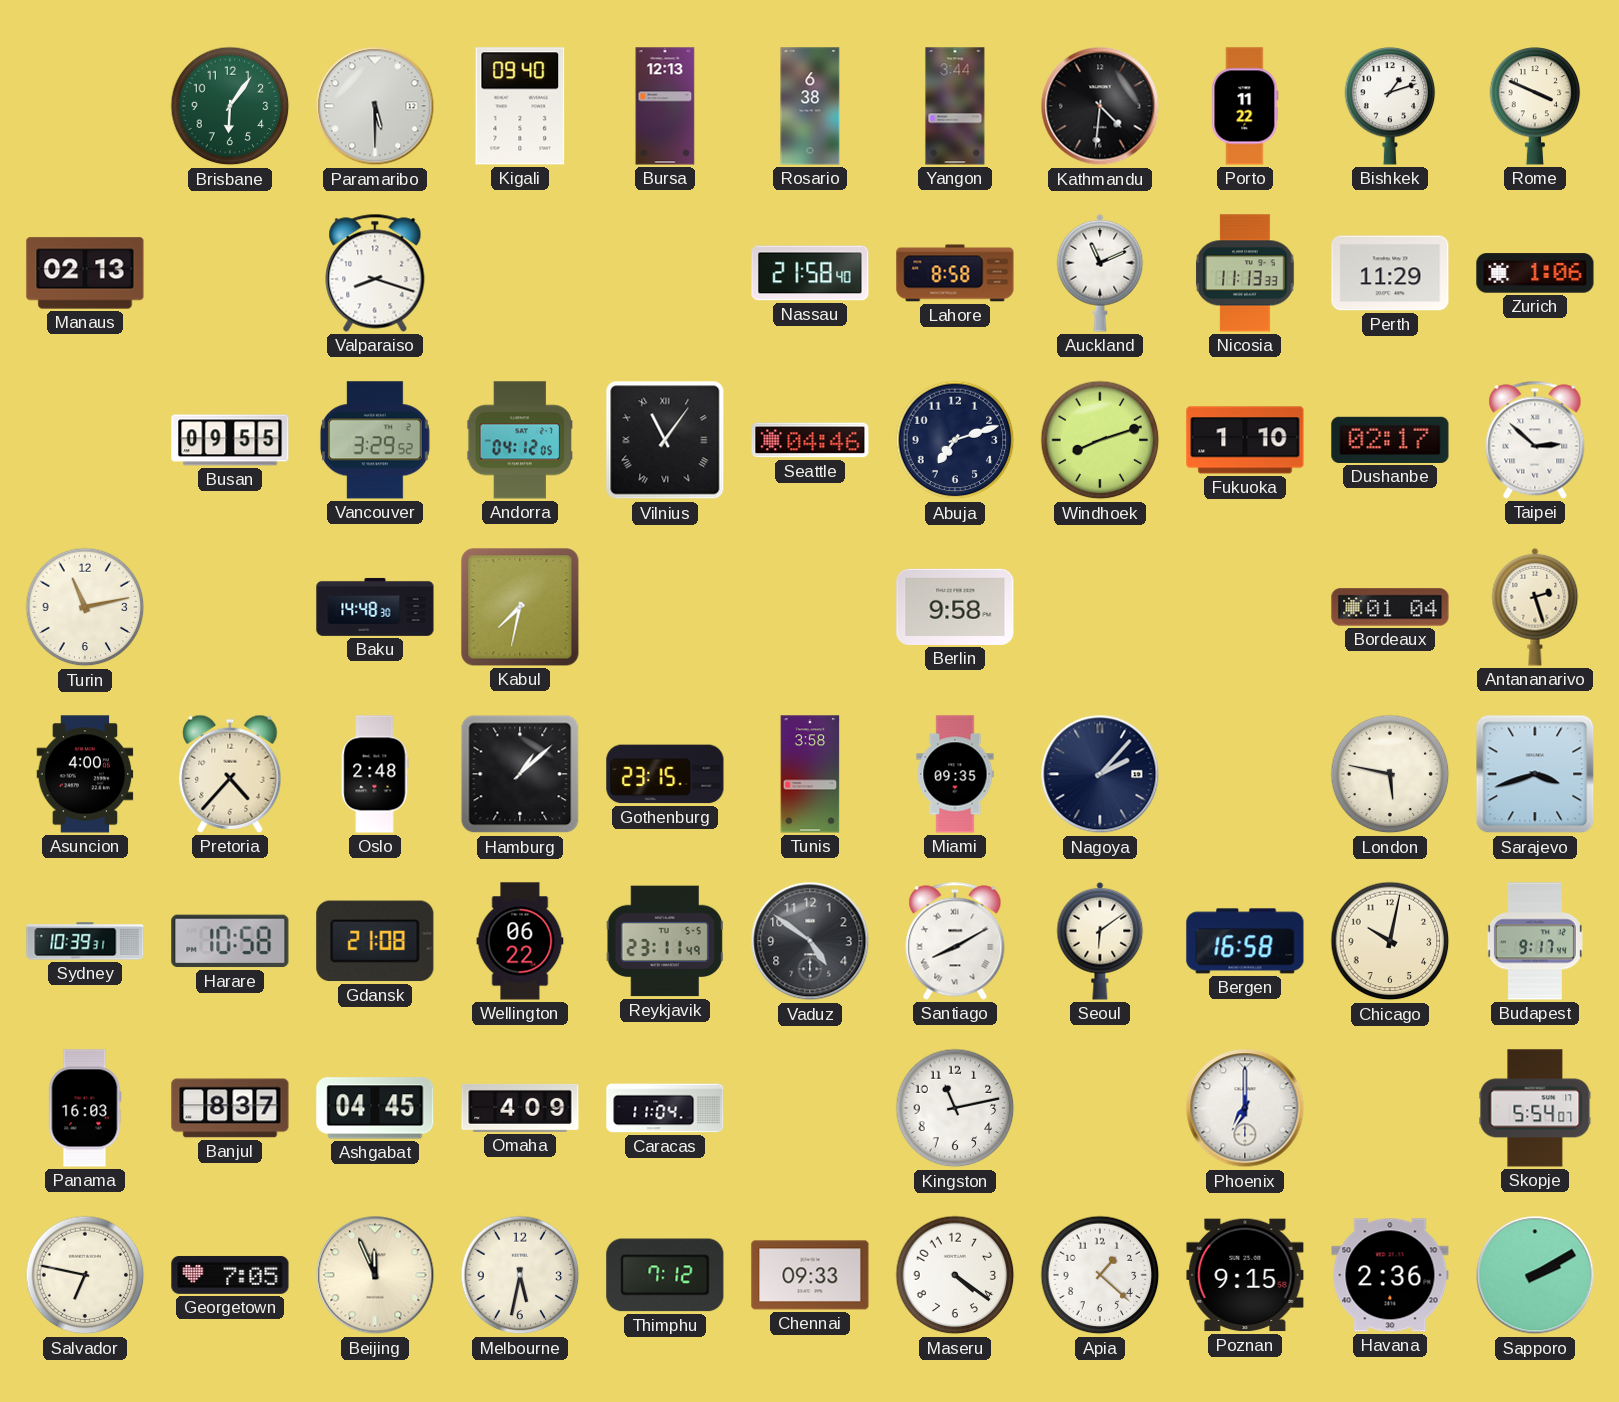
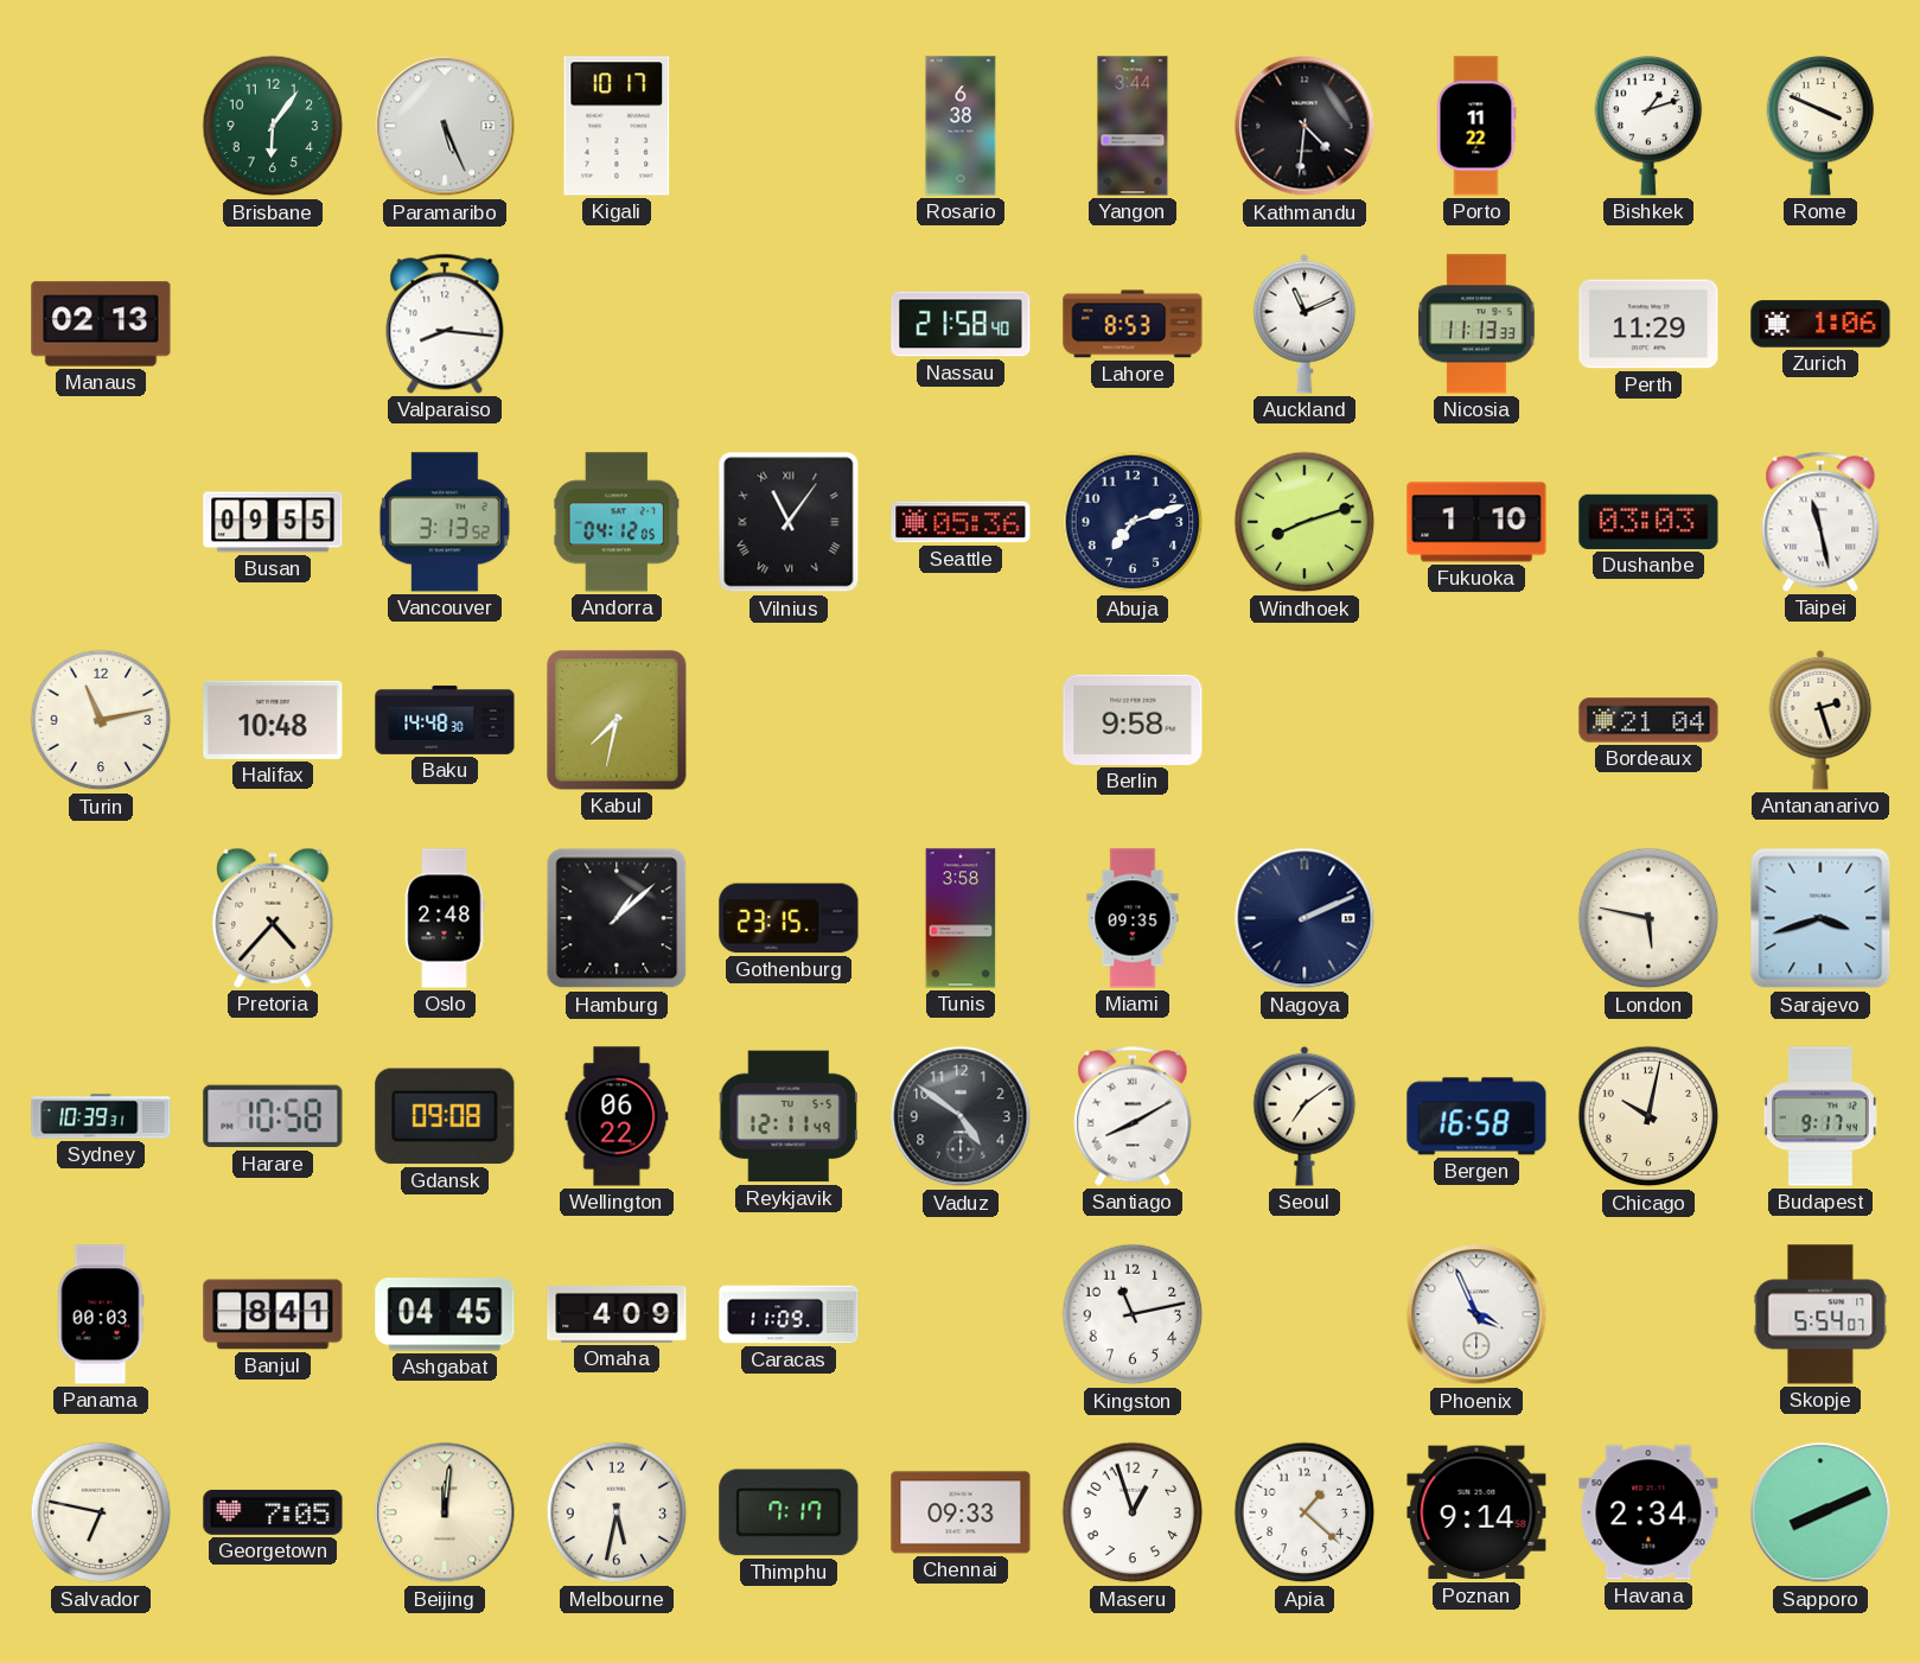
Paramaribo: 5:30 -> 5:26
Kigali: 09:40 -> 10:17
Bursa: 12:13 -> none
Valparaiso: 8:18 -> 8:16
Lahore: 8:58 -> 8:53
Vancouver: 3:29 -> 3:13
Seattle: 04:46 -> 05:36
Dushanbe: 02:17 -> 03:03
Taipei: 2:52 -> 11:28
Halifax: none -> 10:48
Bordeaux: 01:04 -> 21:04
Asuncion: 4:00 -> none
Nagoya: 2:07 -> 2:11
Gdansk: 21:08 -> 09:08
Reykjavik: 23:11 -> 12:11
Seoul: 6:09 -> 7:09
Panama: 16:03 -> 00:03
Banjul: 8:37 -> 8:41
Caracas: 11:04 -> 11:09
Phoenix: 7:00 -> 3:56
Beijing: 11:56 -> 12:01
Thimphu: 7:12 -> 7:17
Maseru: 4:21 -> 12:57
Poznan: 9:15 -> 9:14
Havana: 2:36 -> 2:34
Sapporo: 2:10 -> 8:11
